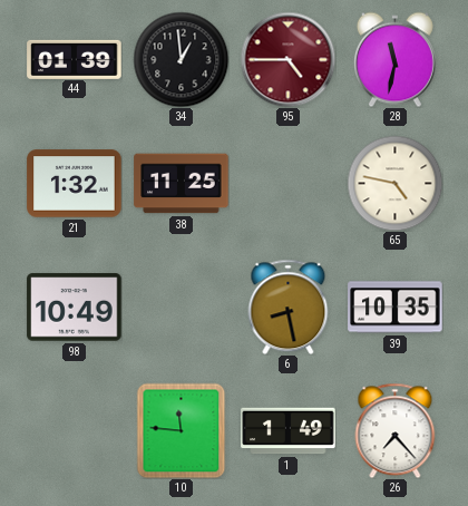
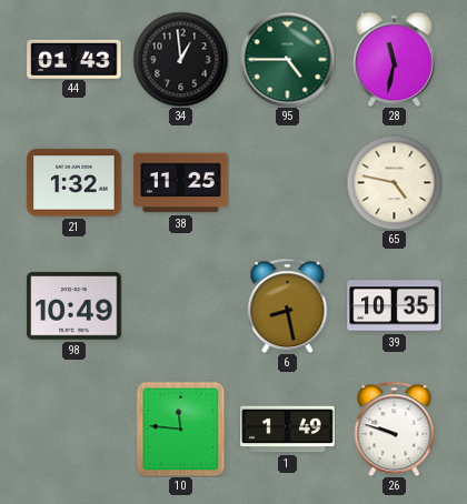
44: 01:39 -> 01:43
95 dial: burgundy -> green
26: 7:23 -> 9:48
